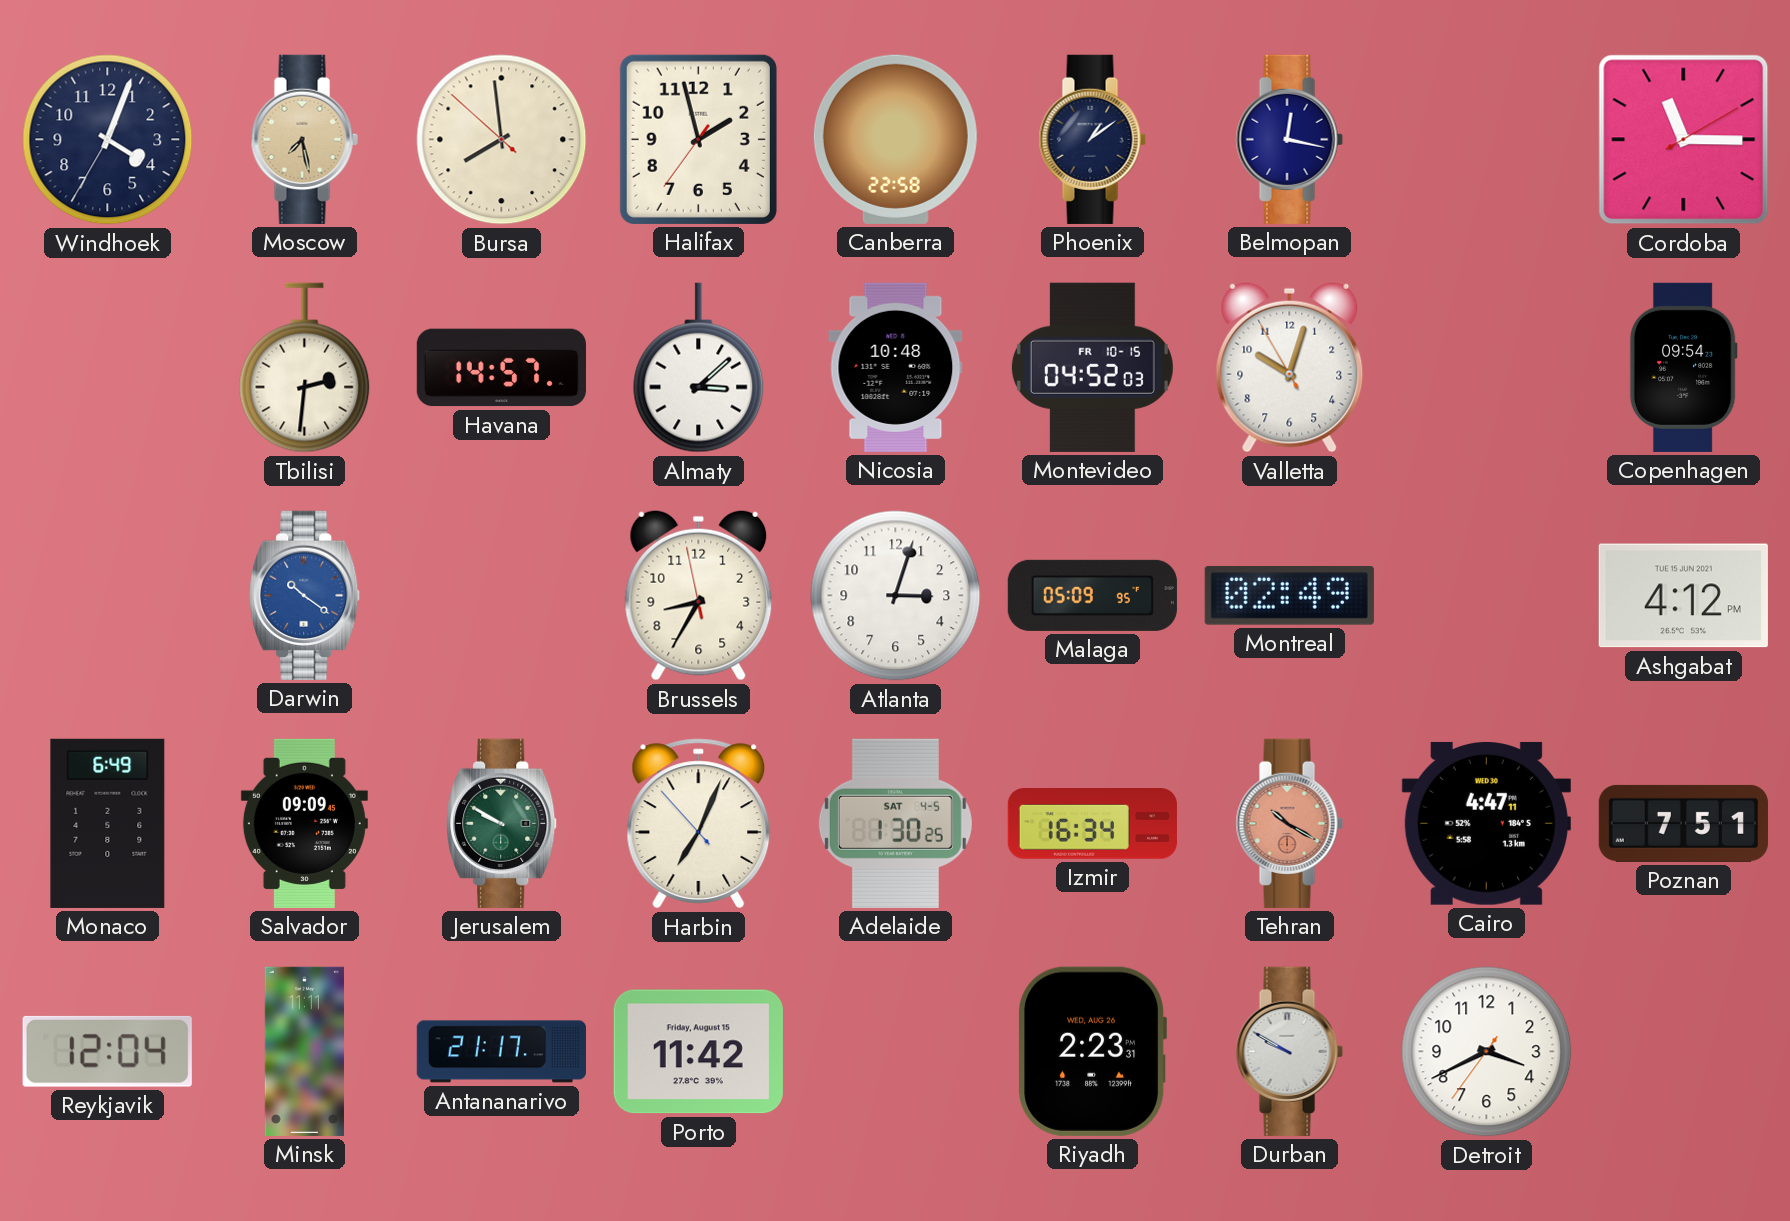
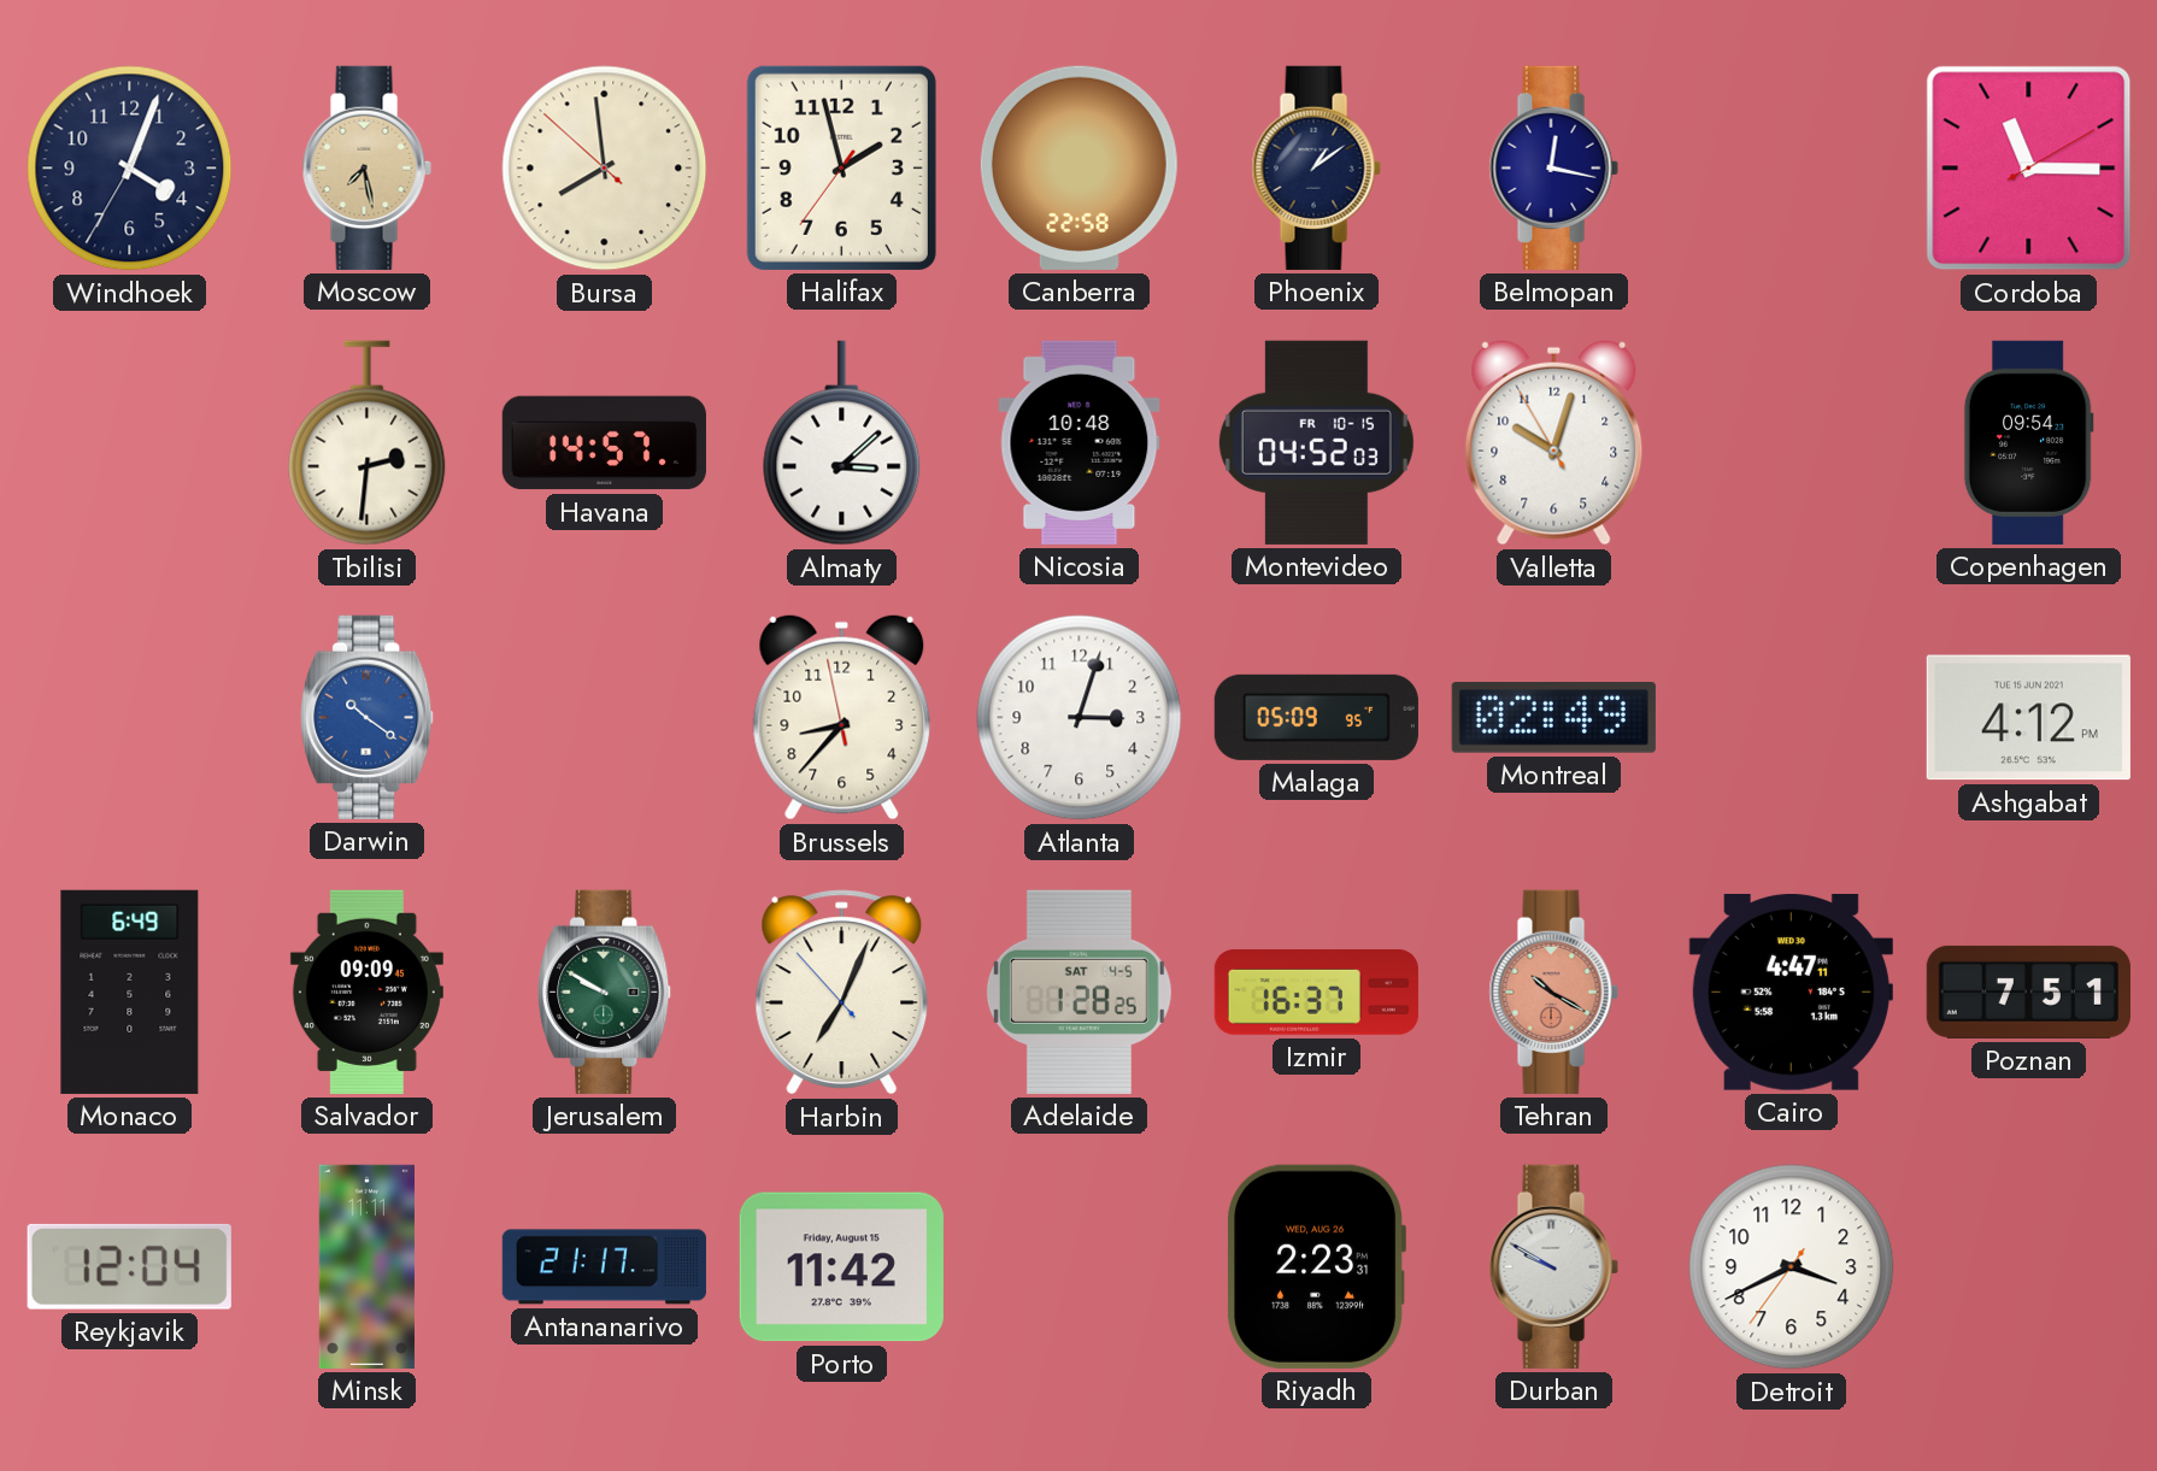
Brussels: 8:34 -> 8:36
Adelaide: 1:30 -> 1:28
Izmir: 16:34 -> 16:37
